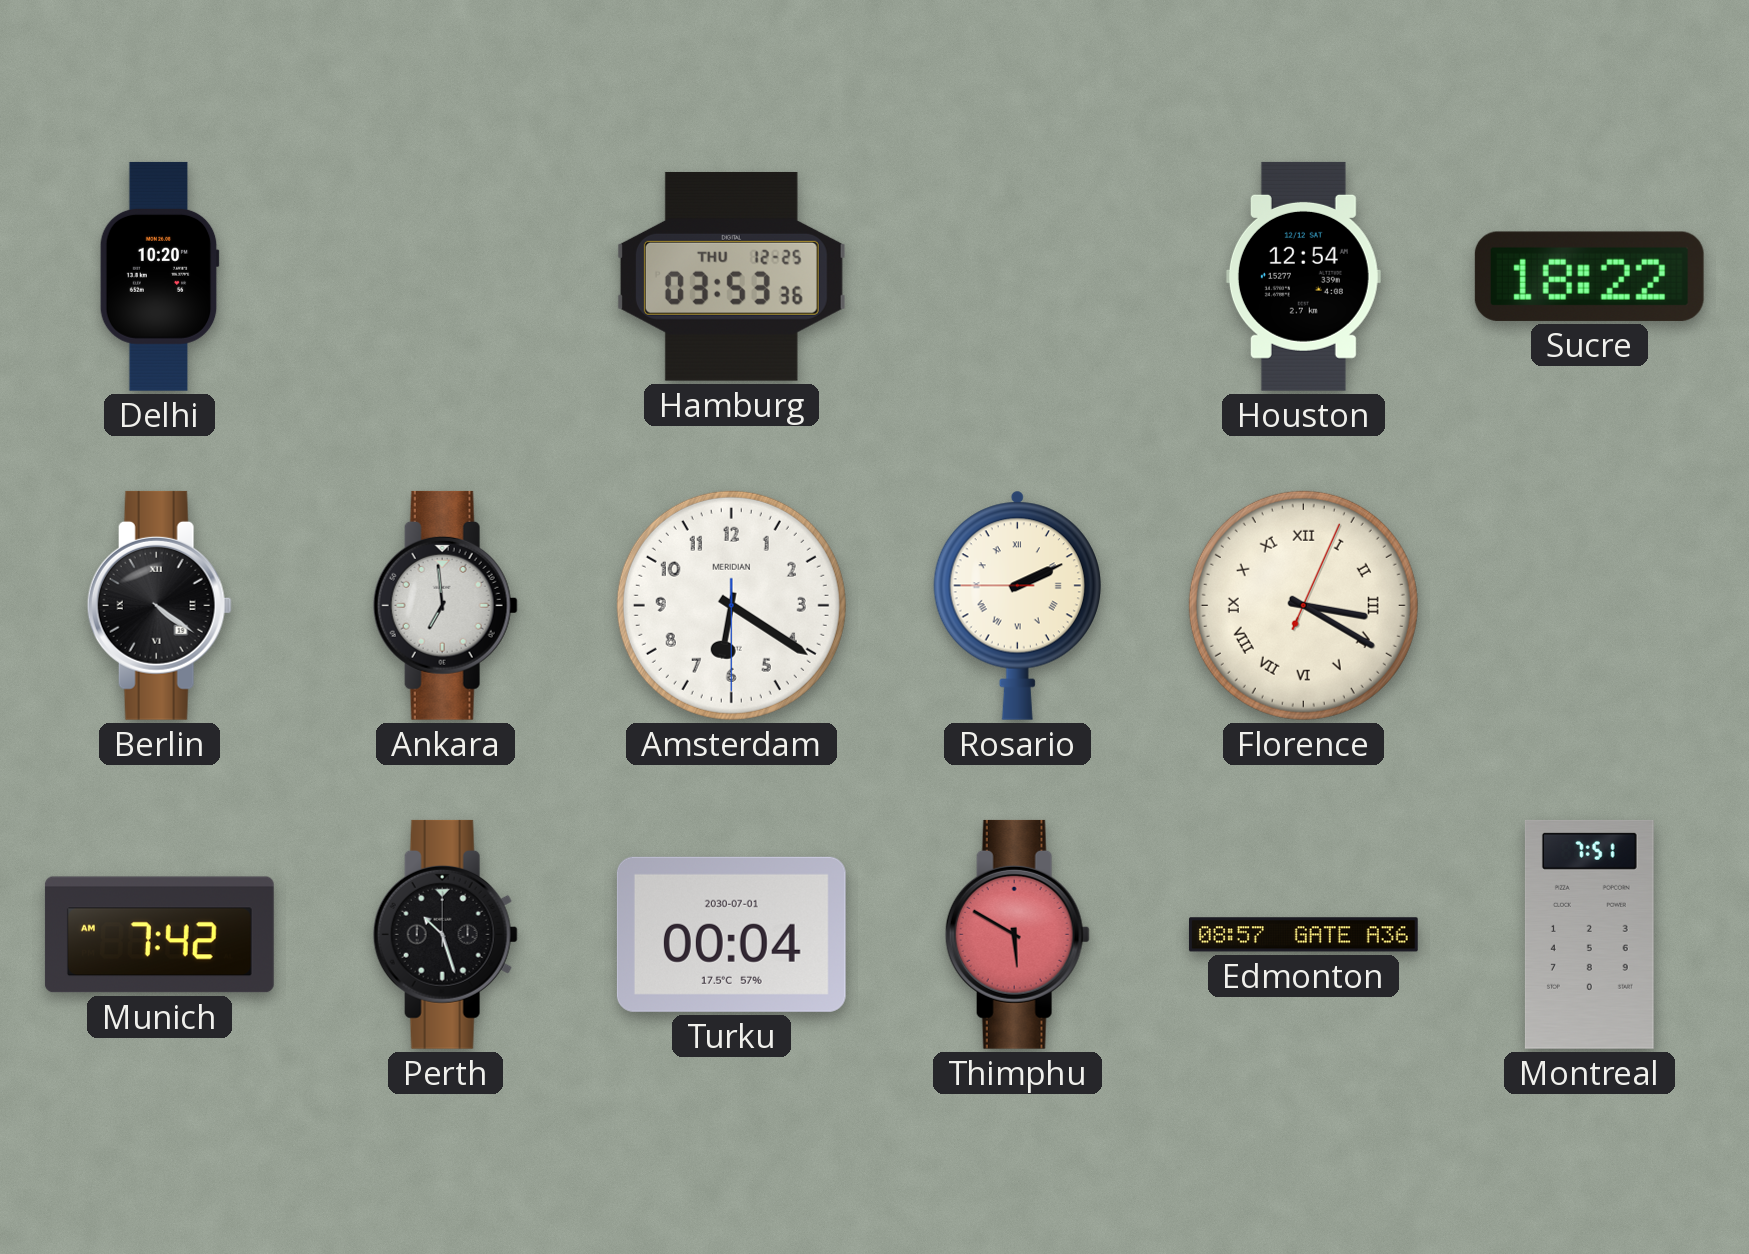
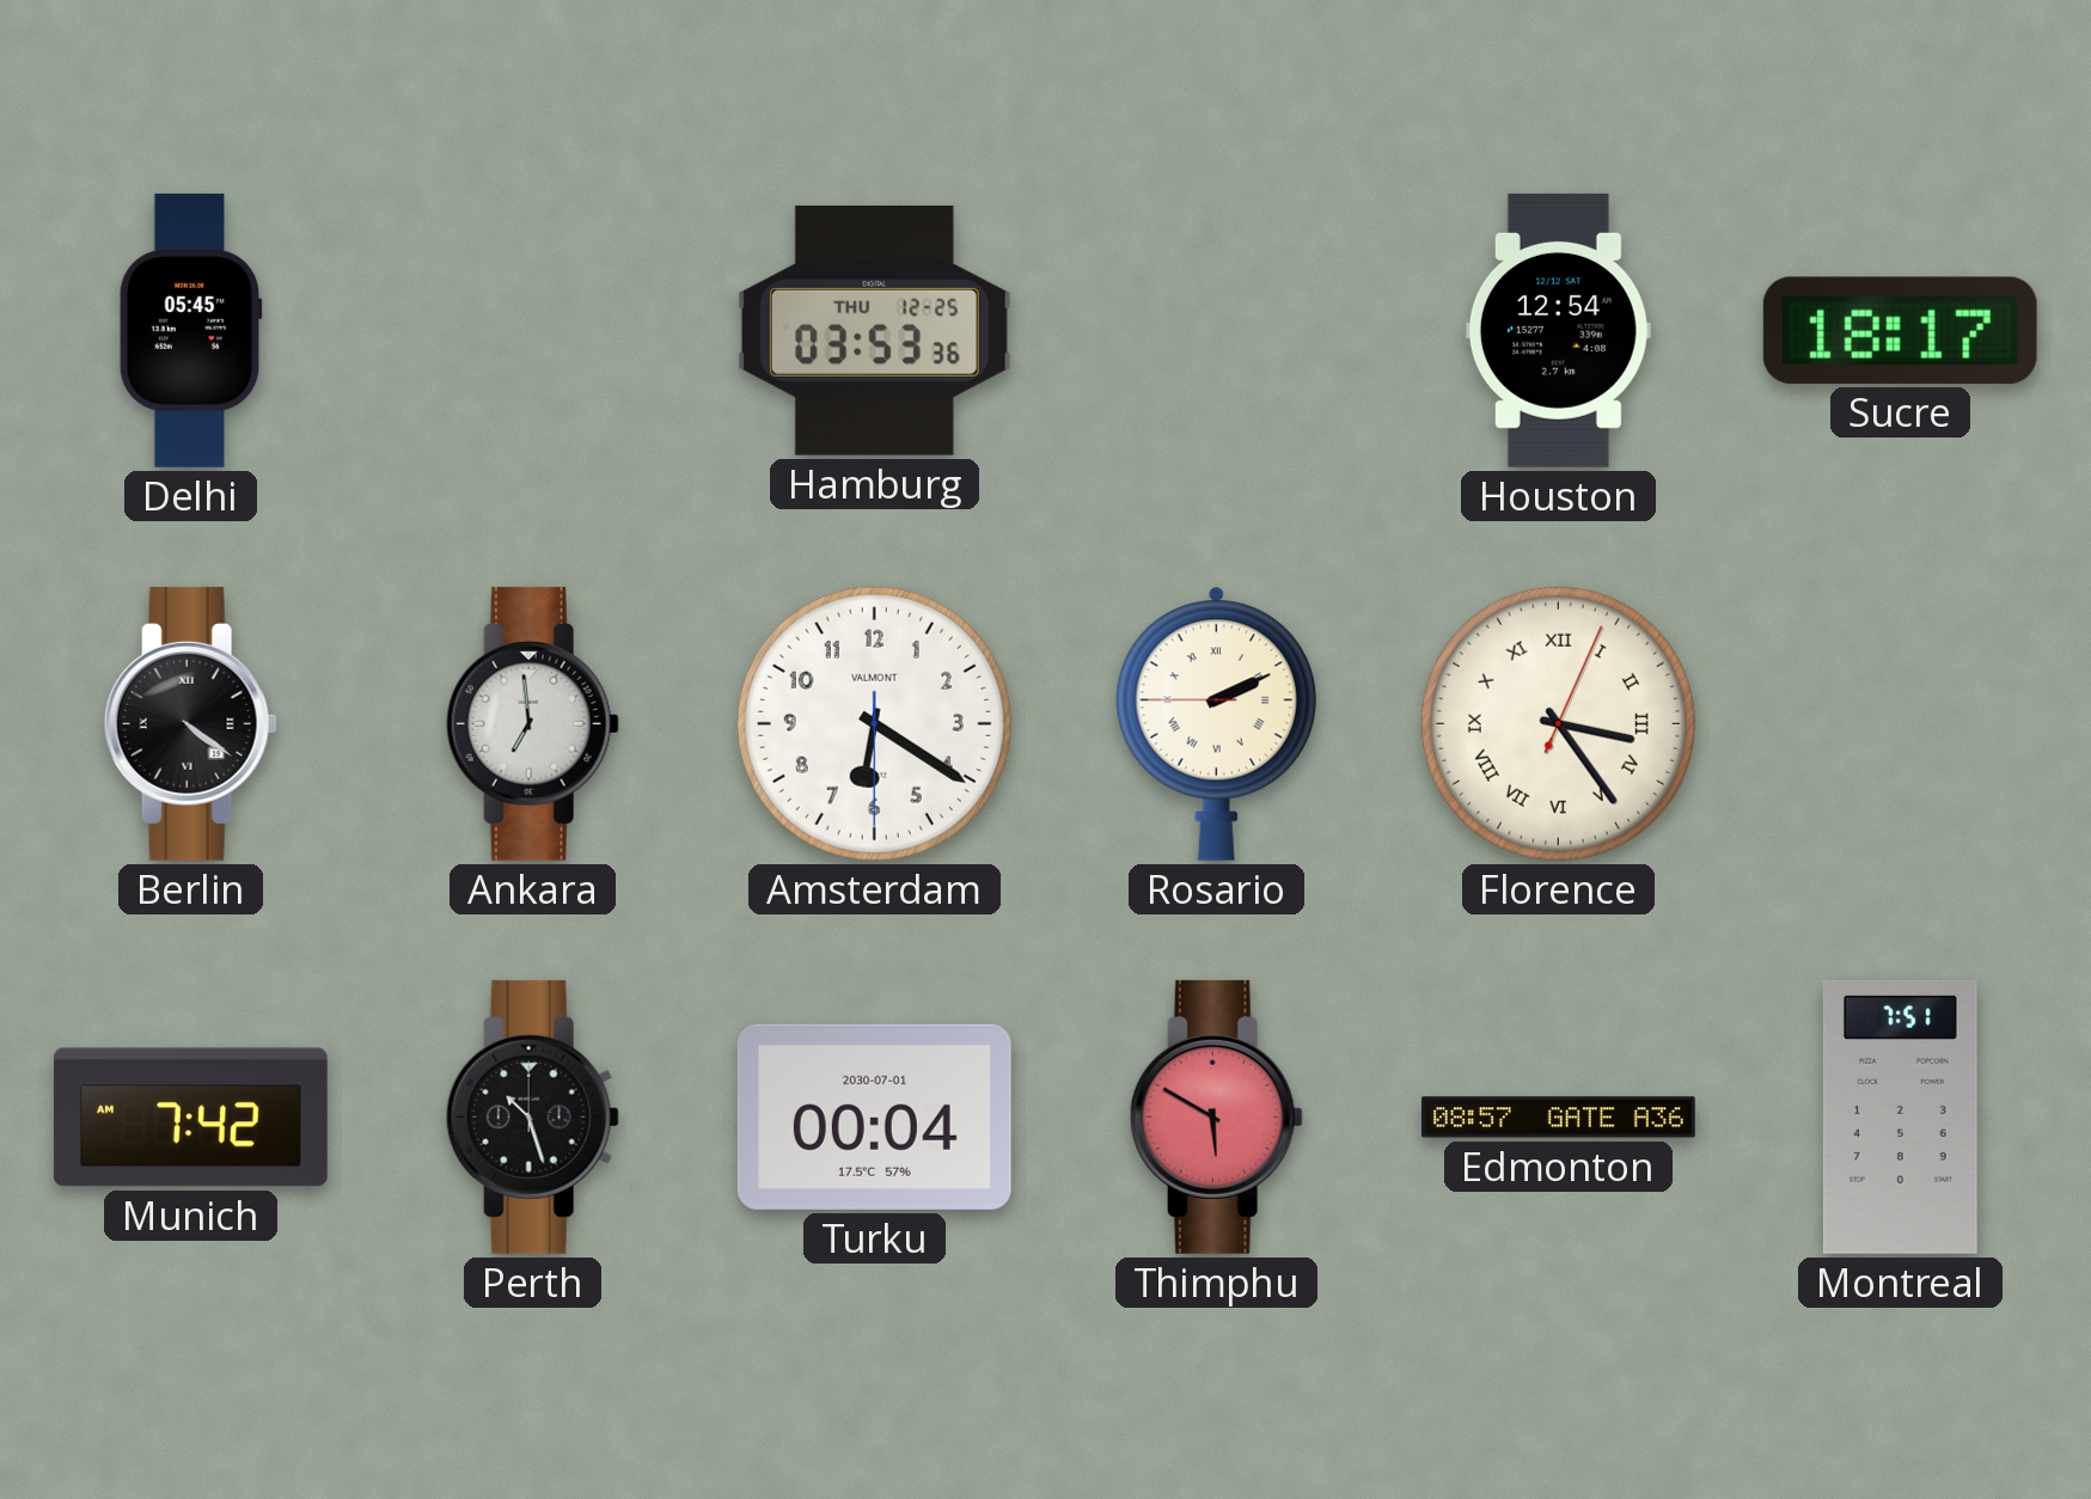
Delhi: 10:20 -> 05:45
Sucre: 18:22 -> 18:17
Amsterdam brand: MERIDIAN -> VALMONT
Florence: 3:20 -> 3:24
